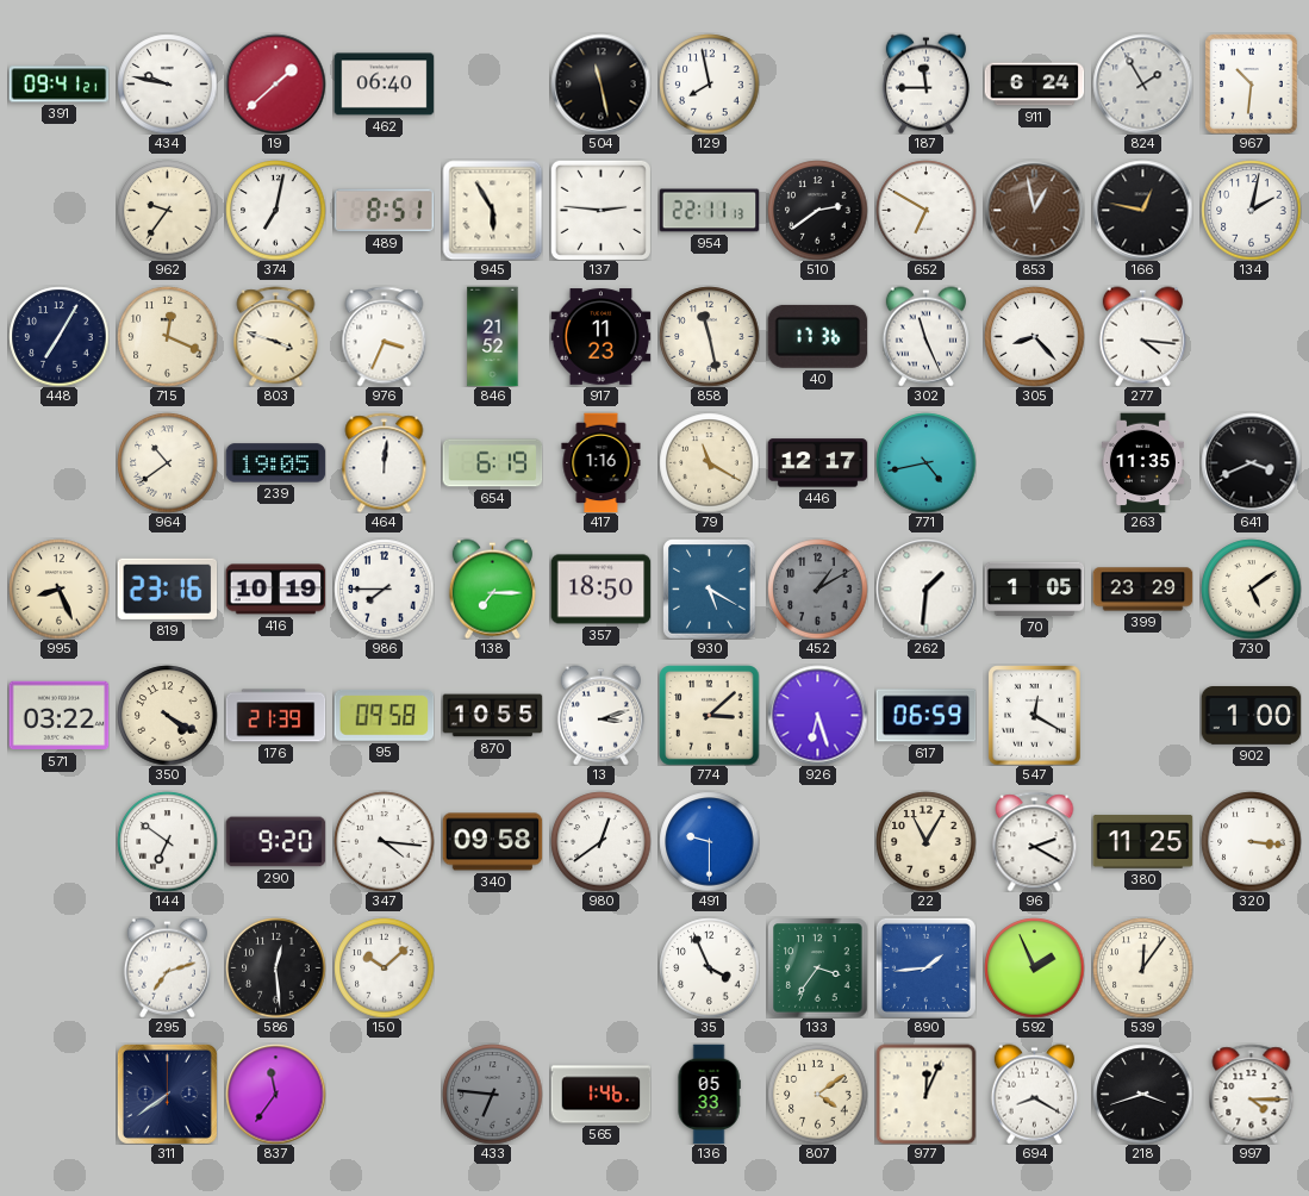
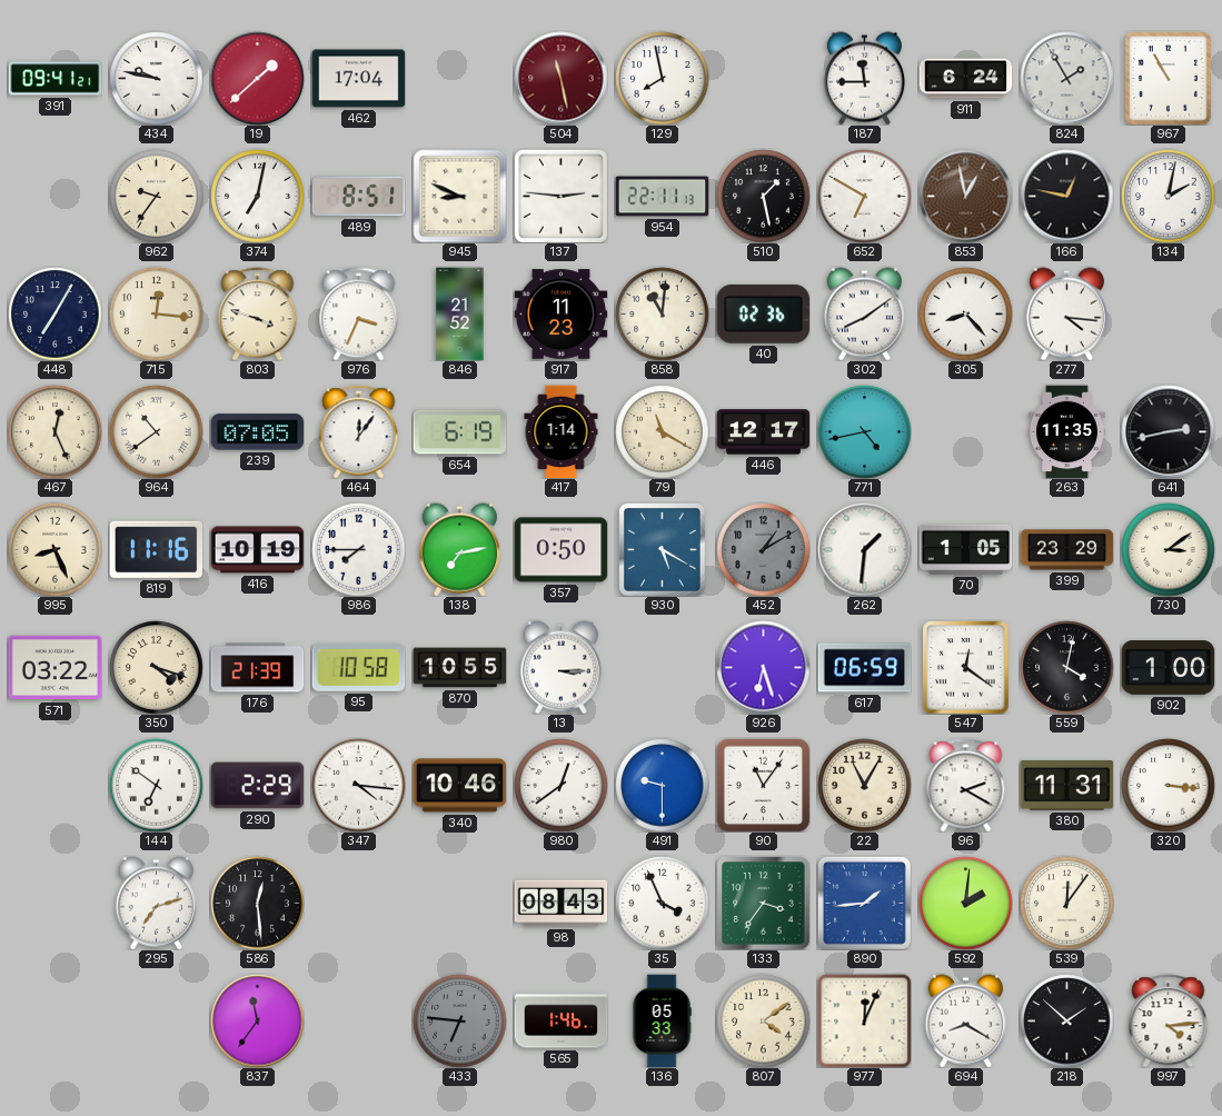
462: 06:40 -> 17:04
504 dial: black -> burgundy
967: 10:31 -> 10:55
945: 5:55 -> 8:49
510: 2:39 -> 1:28
715: 12:19 -> 12:16
858: 11:28 -> 11:01
40: 17:36 -> 02:36
302: 11:26 -> 8:09
467: none -> 12:26
239: 19:05 -> 07:05
464: 12:01 -> 12:06
417: 1:16 -> 1:14
641: 3:41 -> 2:43
819: 23:16 -> 11:16
138: 7:15 -> 7:13
357: 18:50 -> 0:50
730: 5:09 -> 3:09
350: 4:20 -> 4:18
95: 09:58 -> 10:58
13: 3:12 -> 3:15
774: 3:08 -> none
547: 12:20 -> 12:21
559: none -> 4:02
290: 9:20 -> 2:29
340: 09:58 -> 10:46
90: none -> 11:06
380: 11:25 -> 11:31
150: 10:08 -> none
98: none -> 08:43
592: 1:56 -> 2:01
311: 7:39 -> none
218: 3:42 -> 1:52
997: 4:15 -> 4:14
